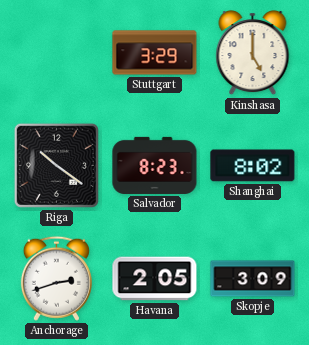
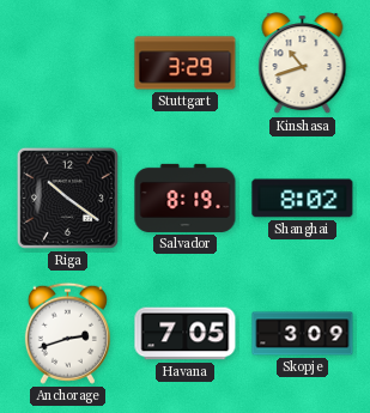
Kinshasa: 5:00 -> 10:42
Salvador: 8:23 -> 8:19
Havana: 2:05 -> 7:05
